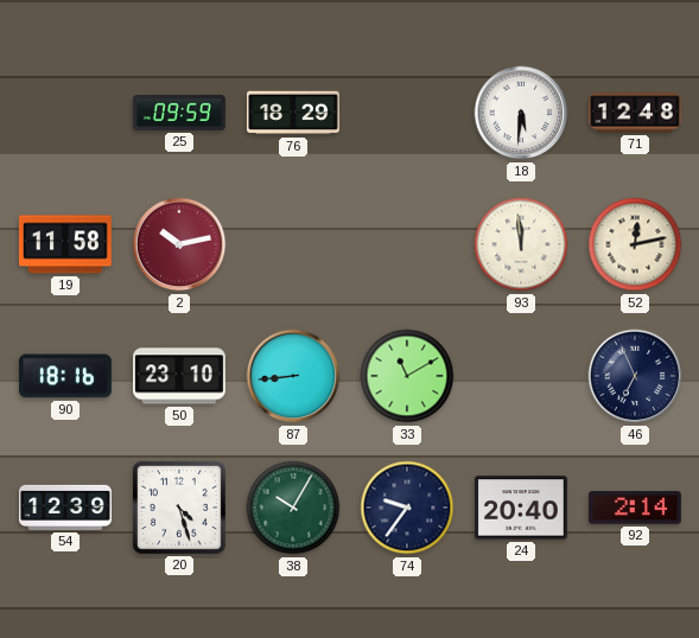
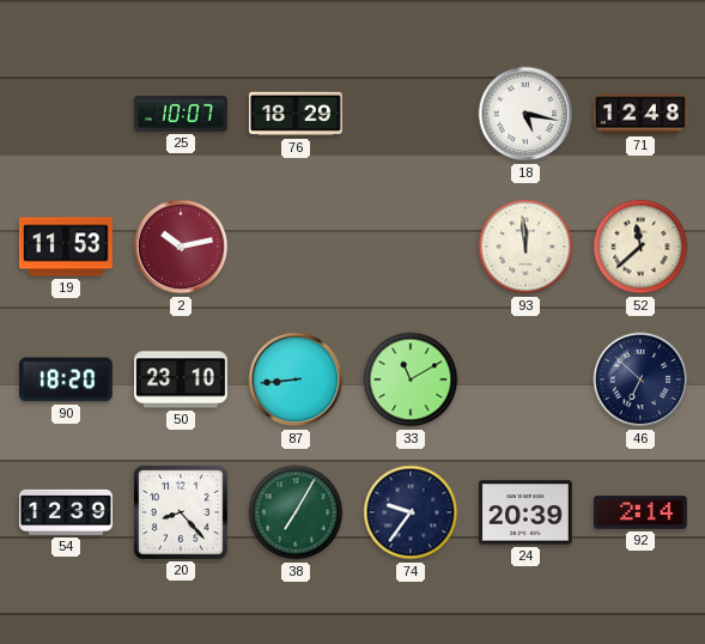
25: 09:59 -> 10:07
18: 5:31 -> 5:17
19: 11:58 -> 11:53
52: 12:13 -> 11:38
90: 18:16 -> 18:20
46: 6:56 -> 6:52
20: 4:27 -> 8:23
38: 10:05 -> 7:05
24: 20:40 -> 20:39
